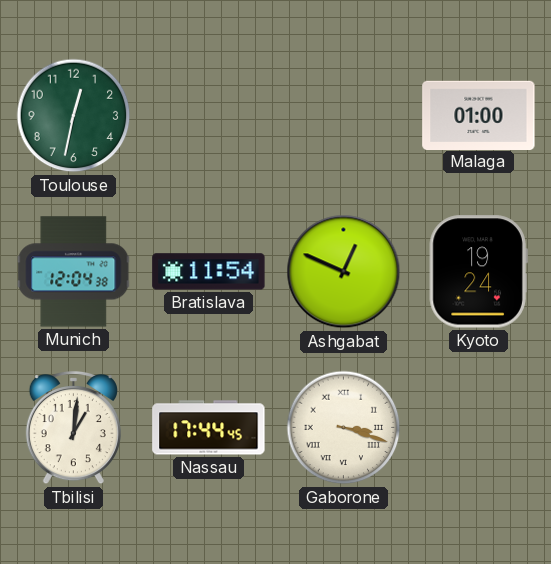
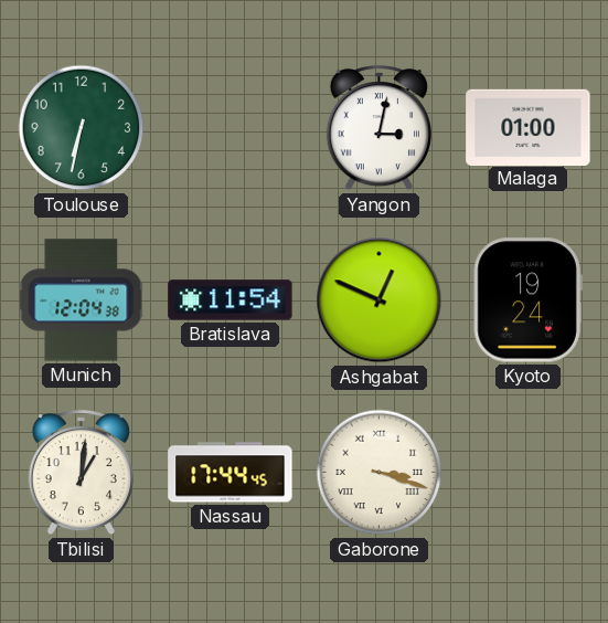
Toulouse: 12:32 -> 6:32
Yangon: none -> 3:02
